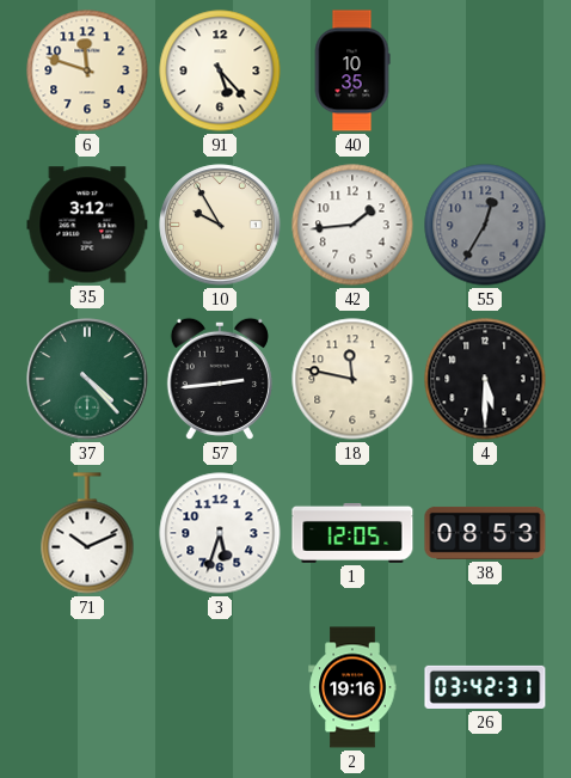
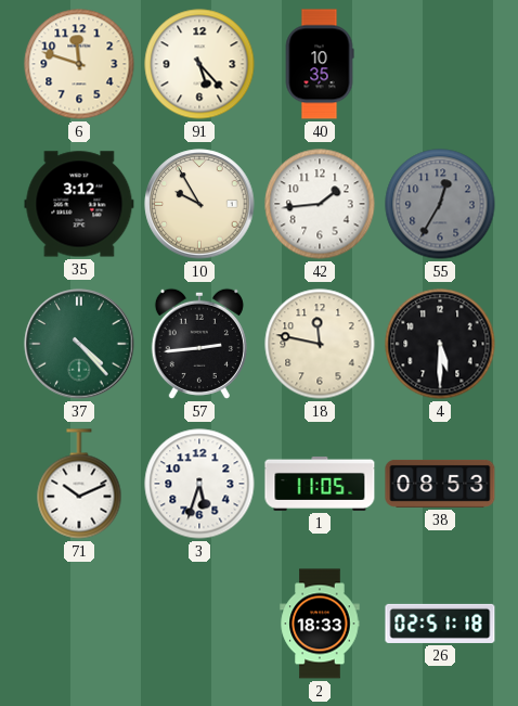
1: 12:05 -> 11:05
2: 19:16 -> 18:33
26: 03:42 -> 02:51
